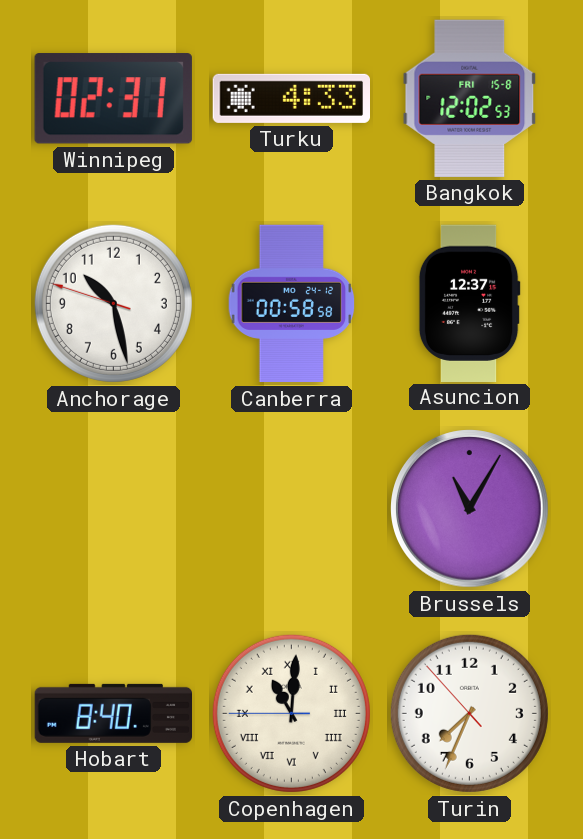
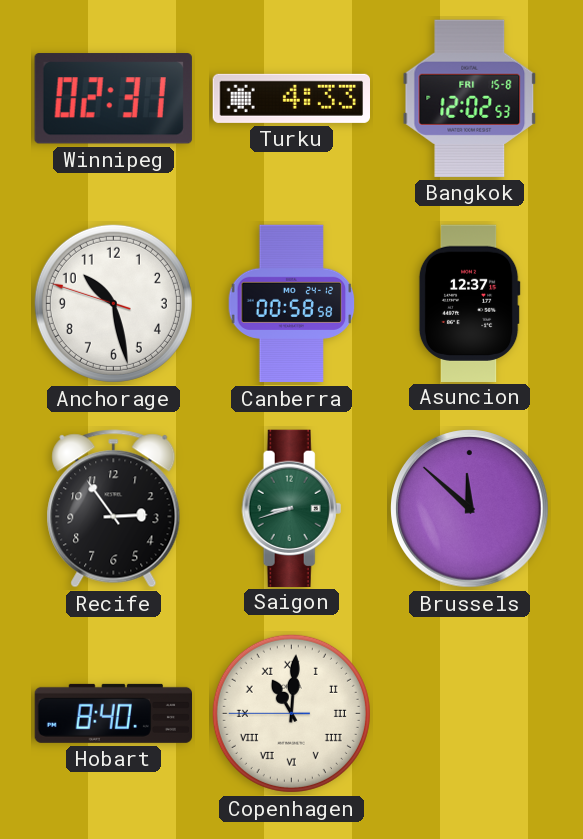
Recife: none -> 2:54
Saigon: none -> 8:42
Brussels: 11:05 -> 11:52
Turin: 7:33 -> none
